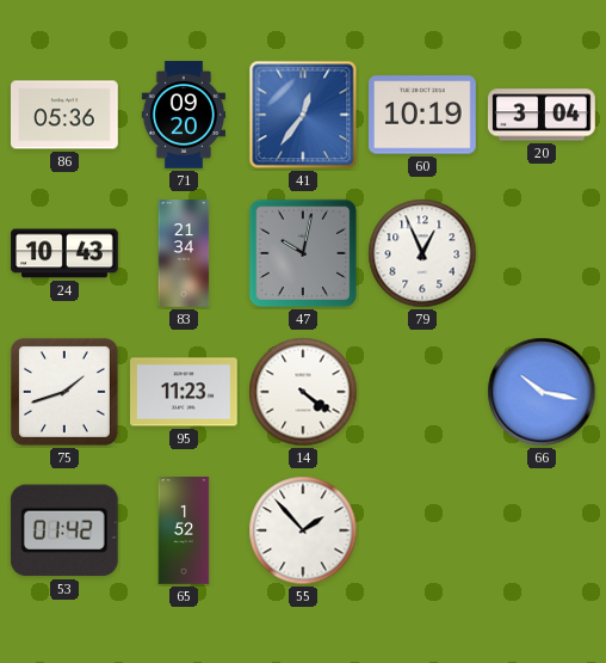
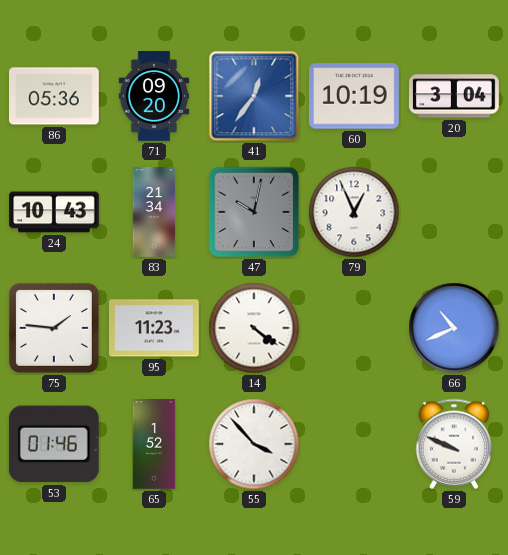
75: 1:42 -> 1:46
66: 10:17 -> 10:41
53: 01:42 -> 01:46
55: 1:53 -> 3:53
59: none -> 9:49
